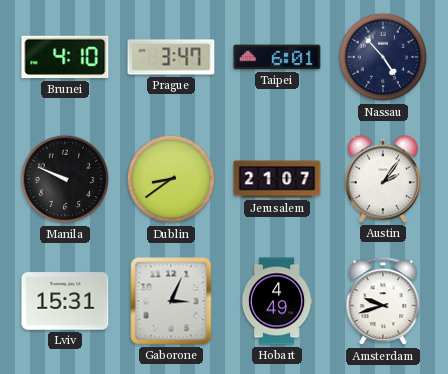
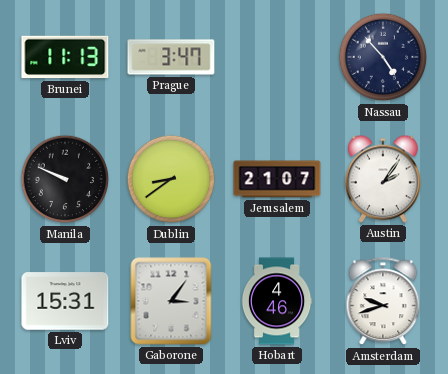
Brunei: 4:10 -> 11:13
Taipei: 6:01 -> none
Gaborone: 3:04 -> 3:06
Hobart: 4:49 -> 4:46
